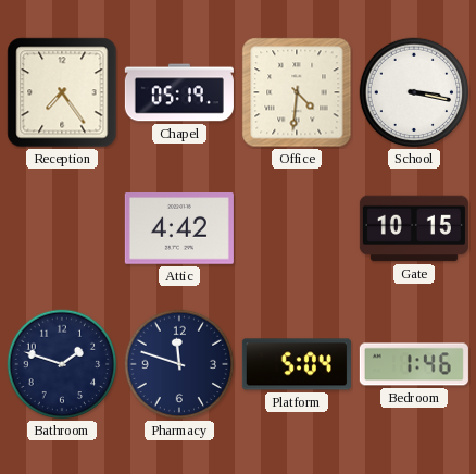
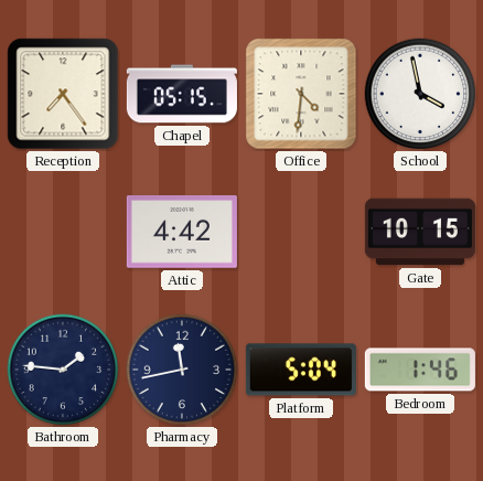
Chapel: 05:19 -> 05:15
School: 3:17 -> 3:58
Bathroom: 1:48 -> 1:46
Pharmacy: 11:48 -> 11:43
